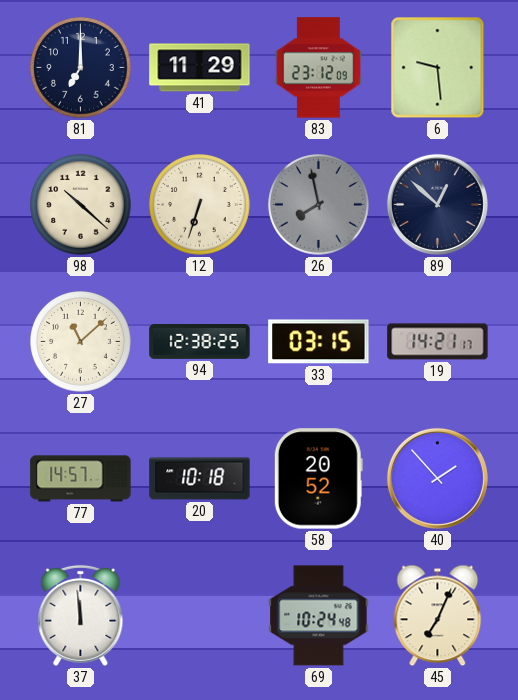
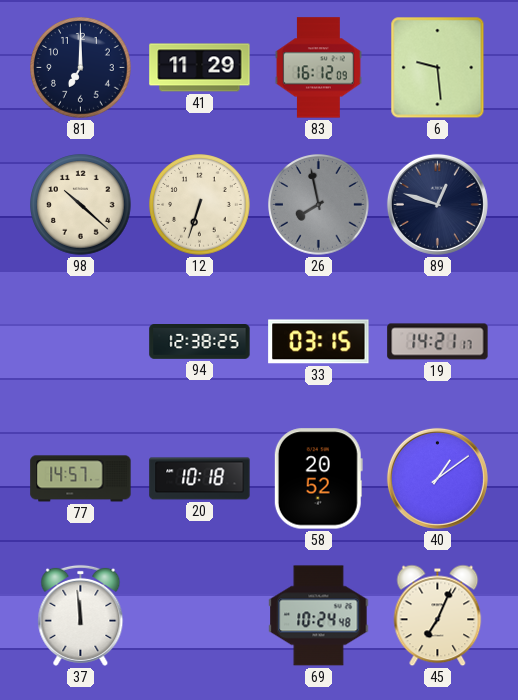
83: 23:12 -> 16:12
89: 12:52 -> 12:48
27: 11:08 -> none
40: 1:53 -> 1:09
